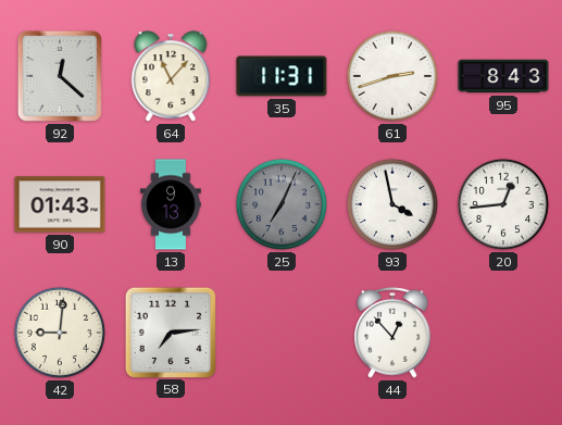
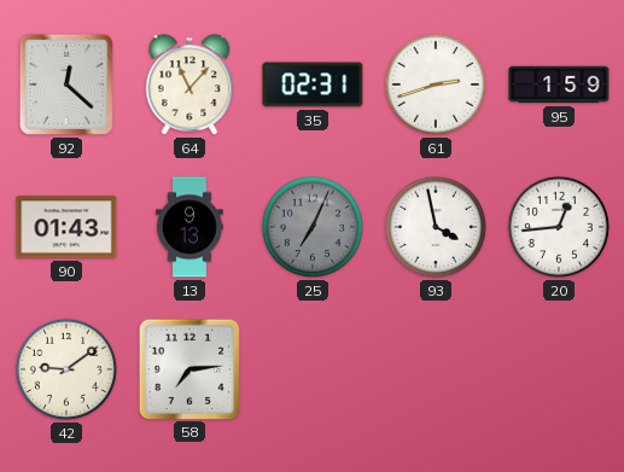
35: 11:31 -> 02:31
95: 8:43 -> 1:59
42: 9:01 -> 9:09
44: 12:53 -> none
